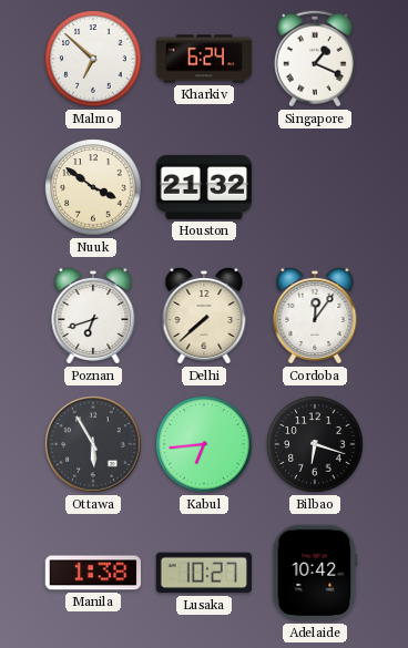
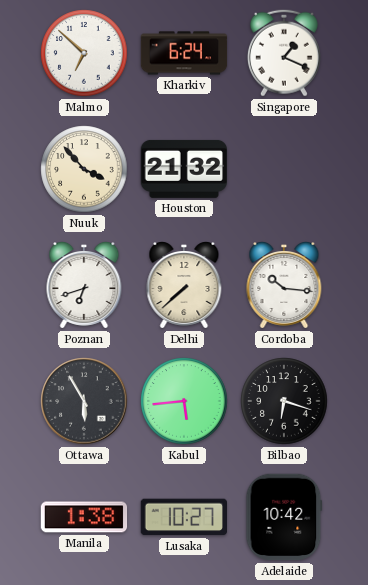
Nuuk: 3:51 -> 3:53
Cordoba: 12:06 -> 10:16
Kabul: 6:44 -> 5:44
